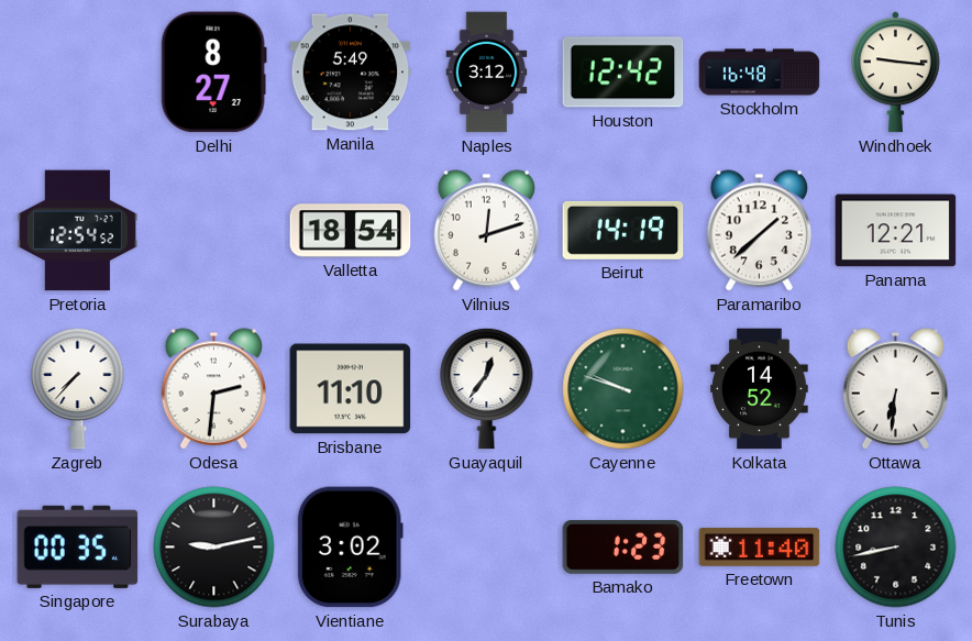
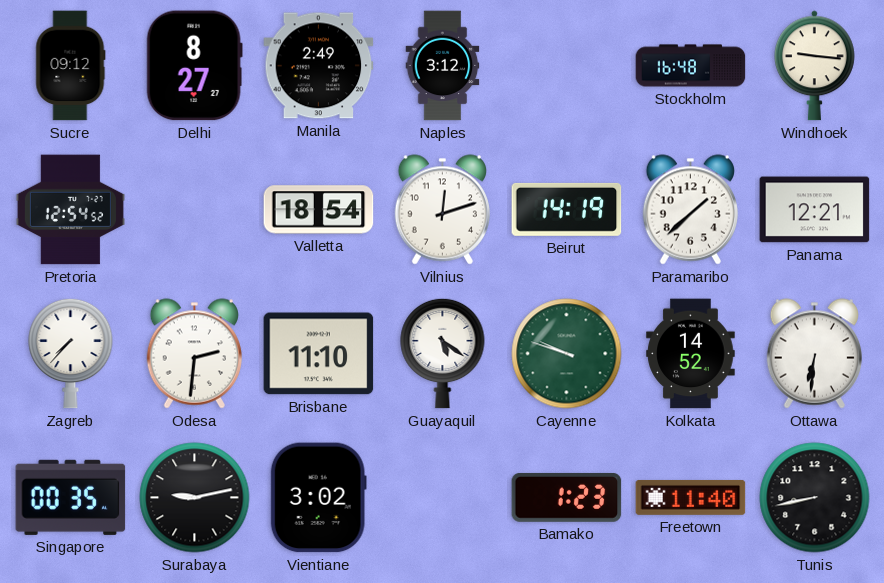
Sucre: none -> 09:12
Manila: 5:49 -> 2:49
Houston: 12:42 -> none
Guayaquil: 12:36 -> 5:21
